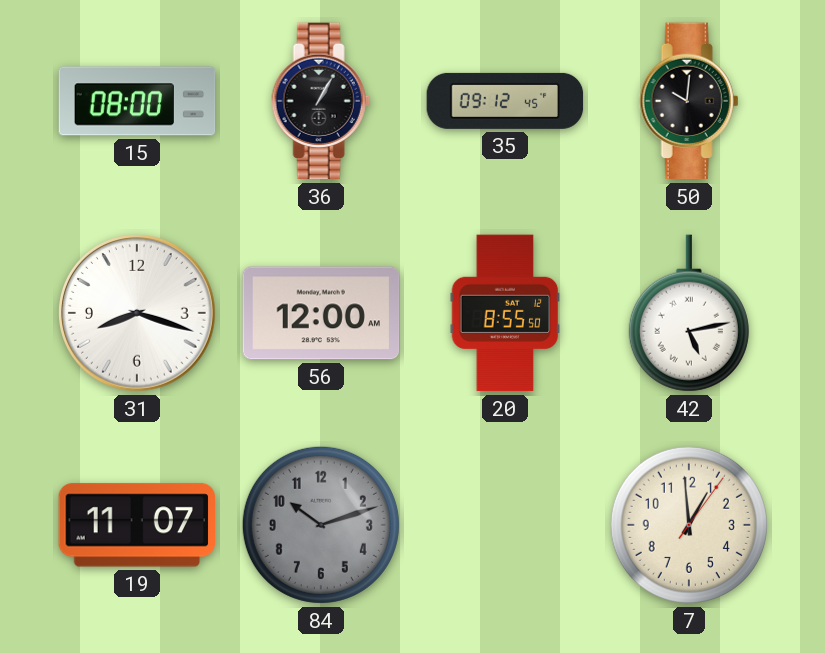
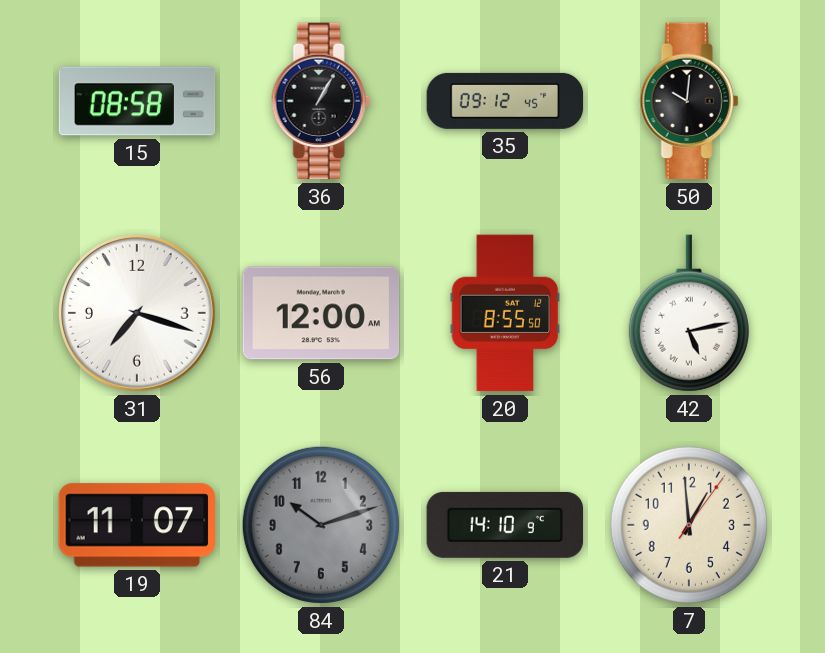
15: 08:00 -> 08:58
31: 8:18 -> 7:18
21: none -> 14:10
